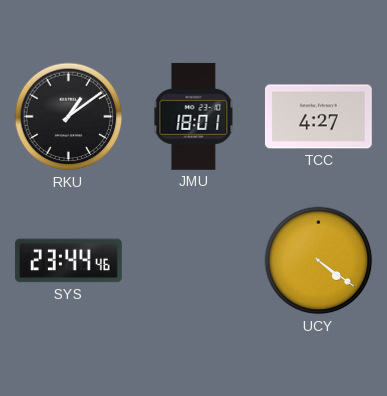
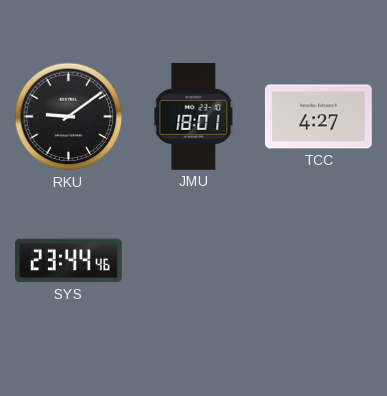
RKU: 1:09 -> 9:09
UCY: 4:21 -> none
